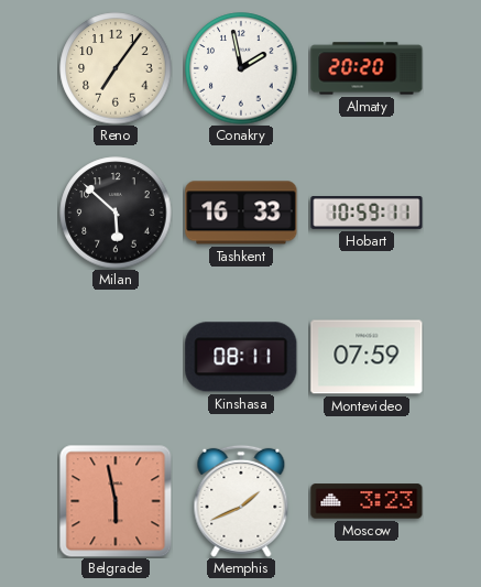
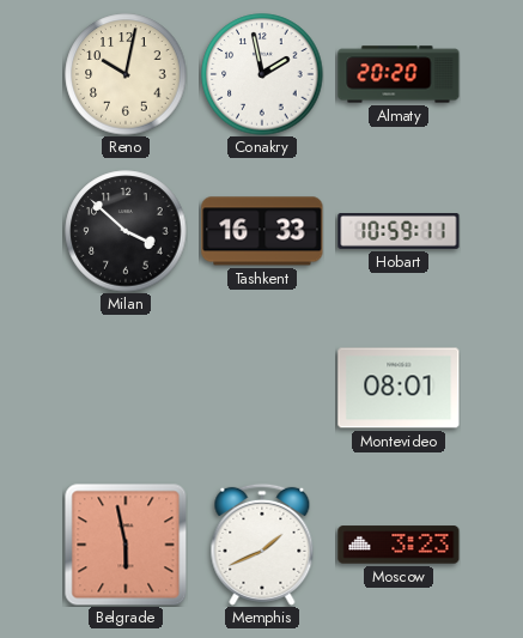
Reno: 7:06 -> 10:02
Milan: 5:52 -> 3:52
Kinshasa: 08:11 -> none
Montevideo: 07:59 -> 08:01
